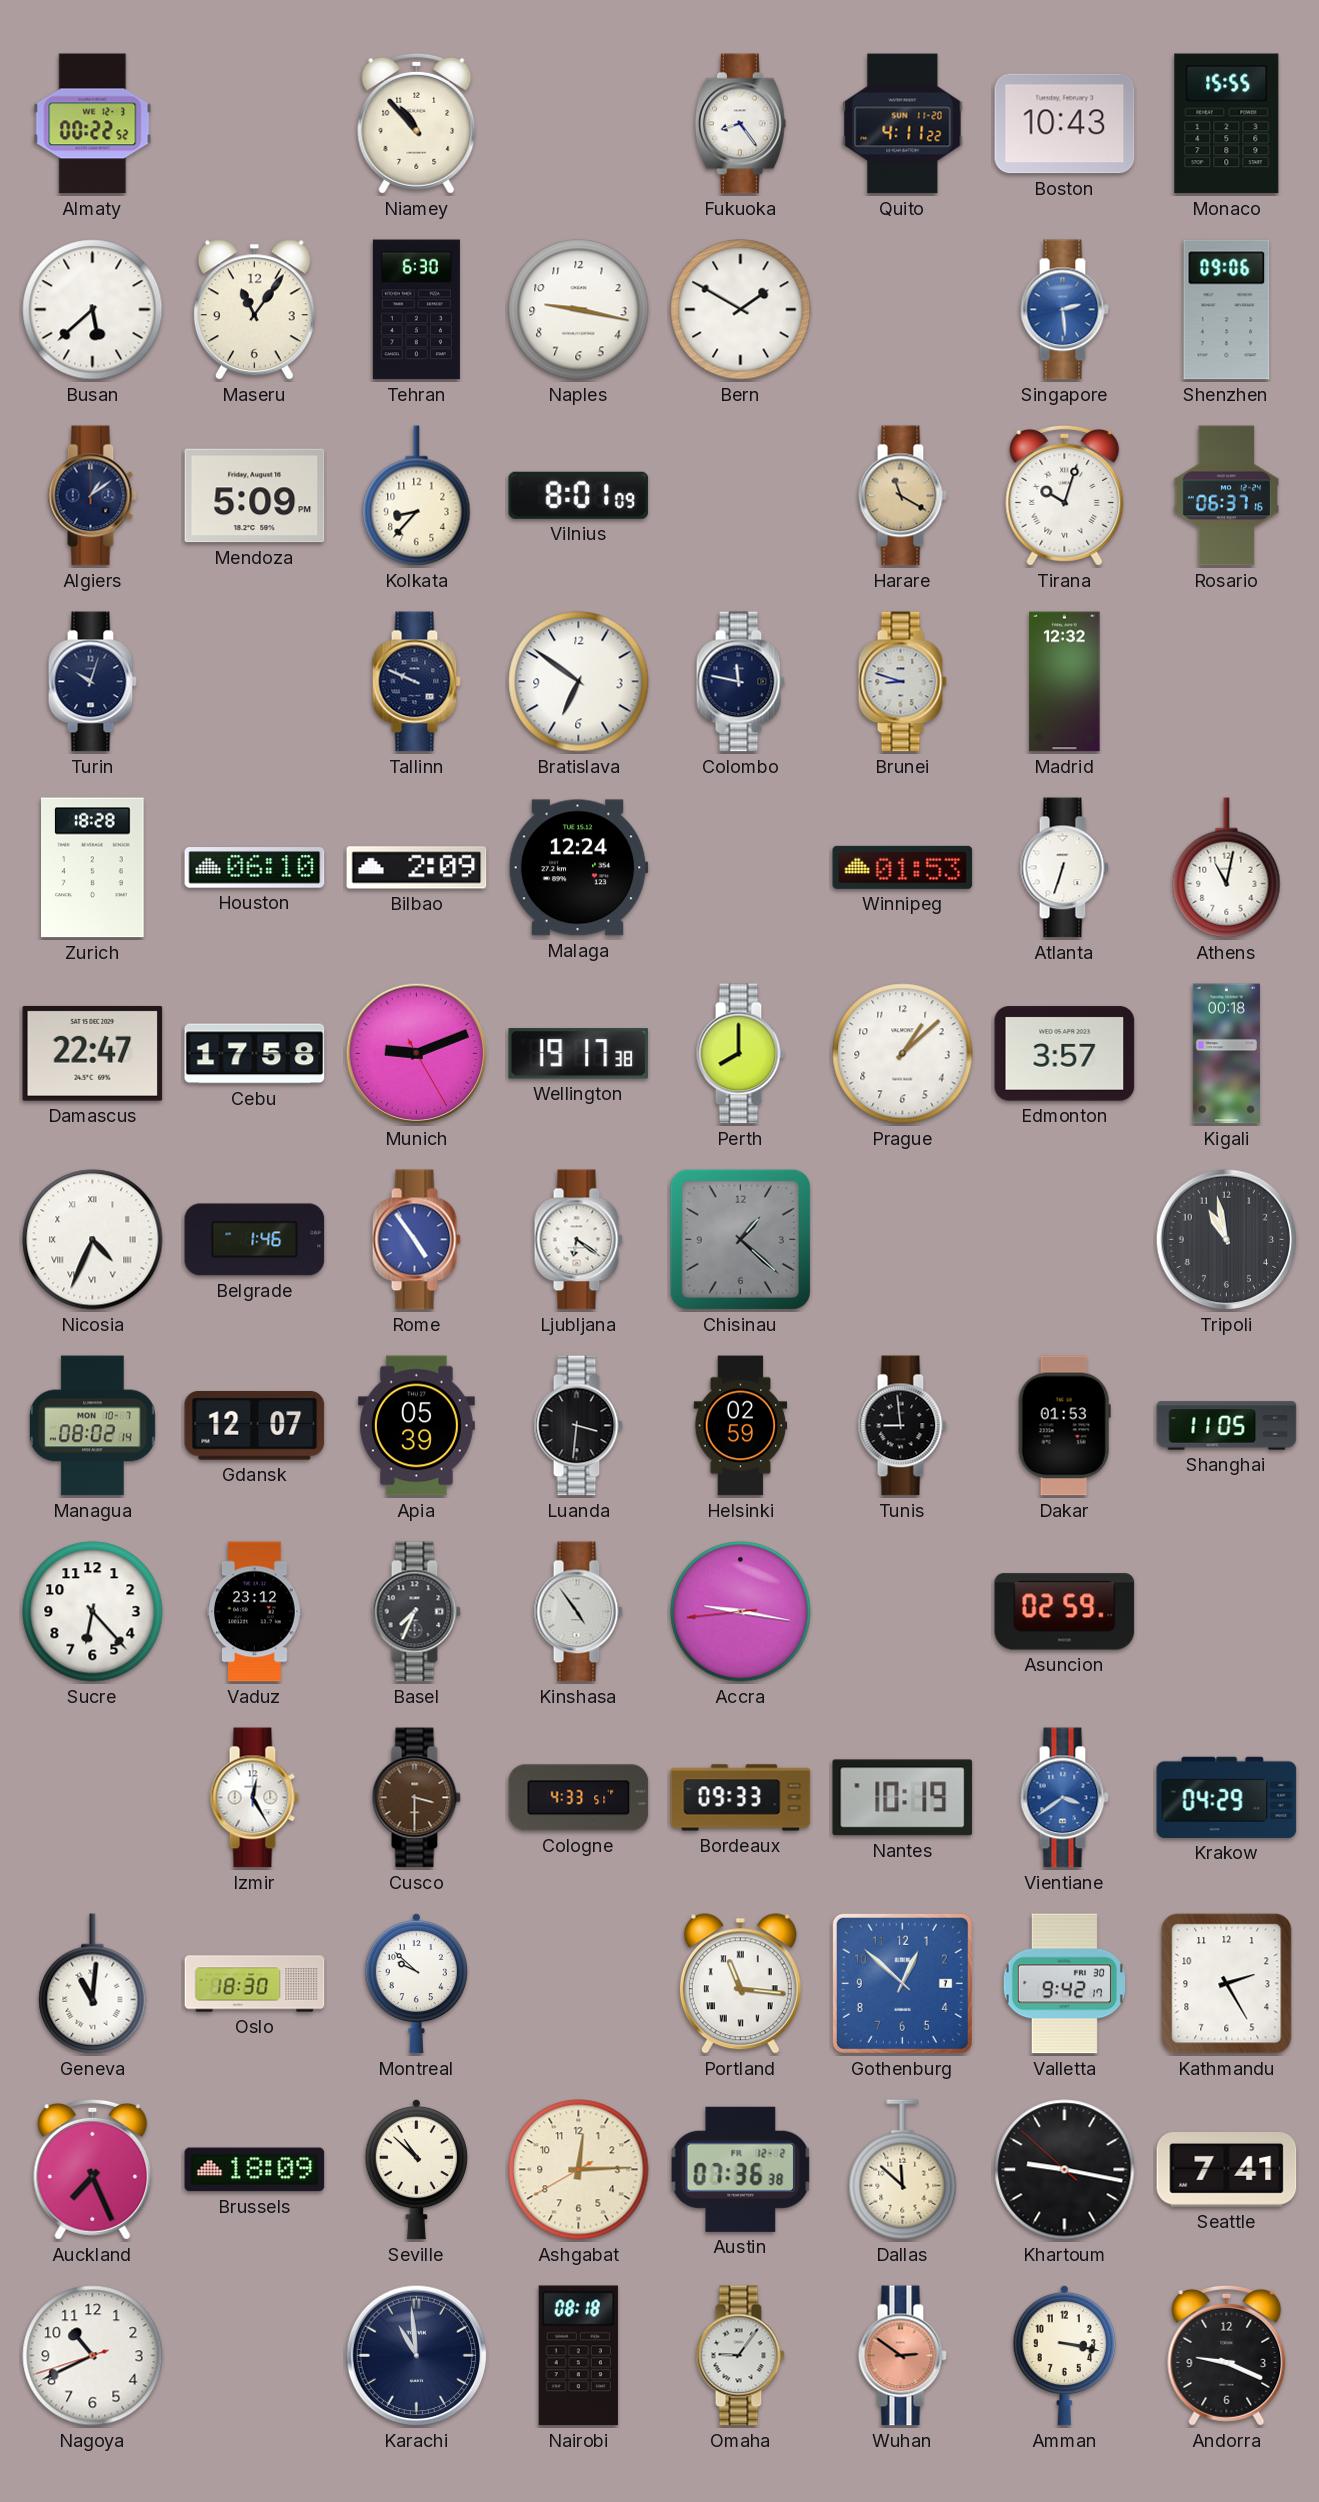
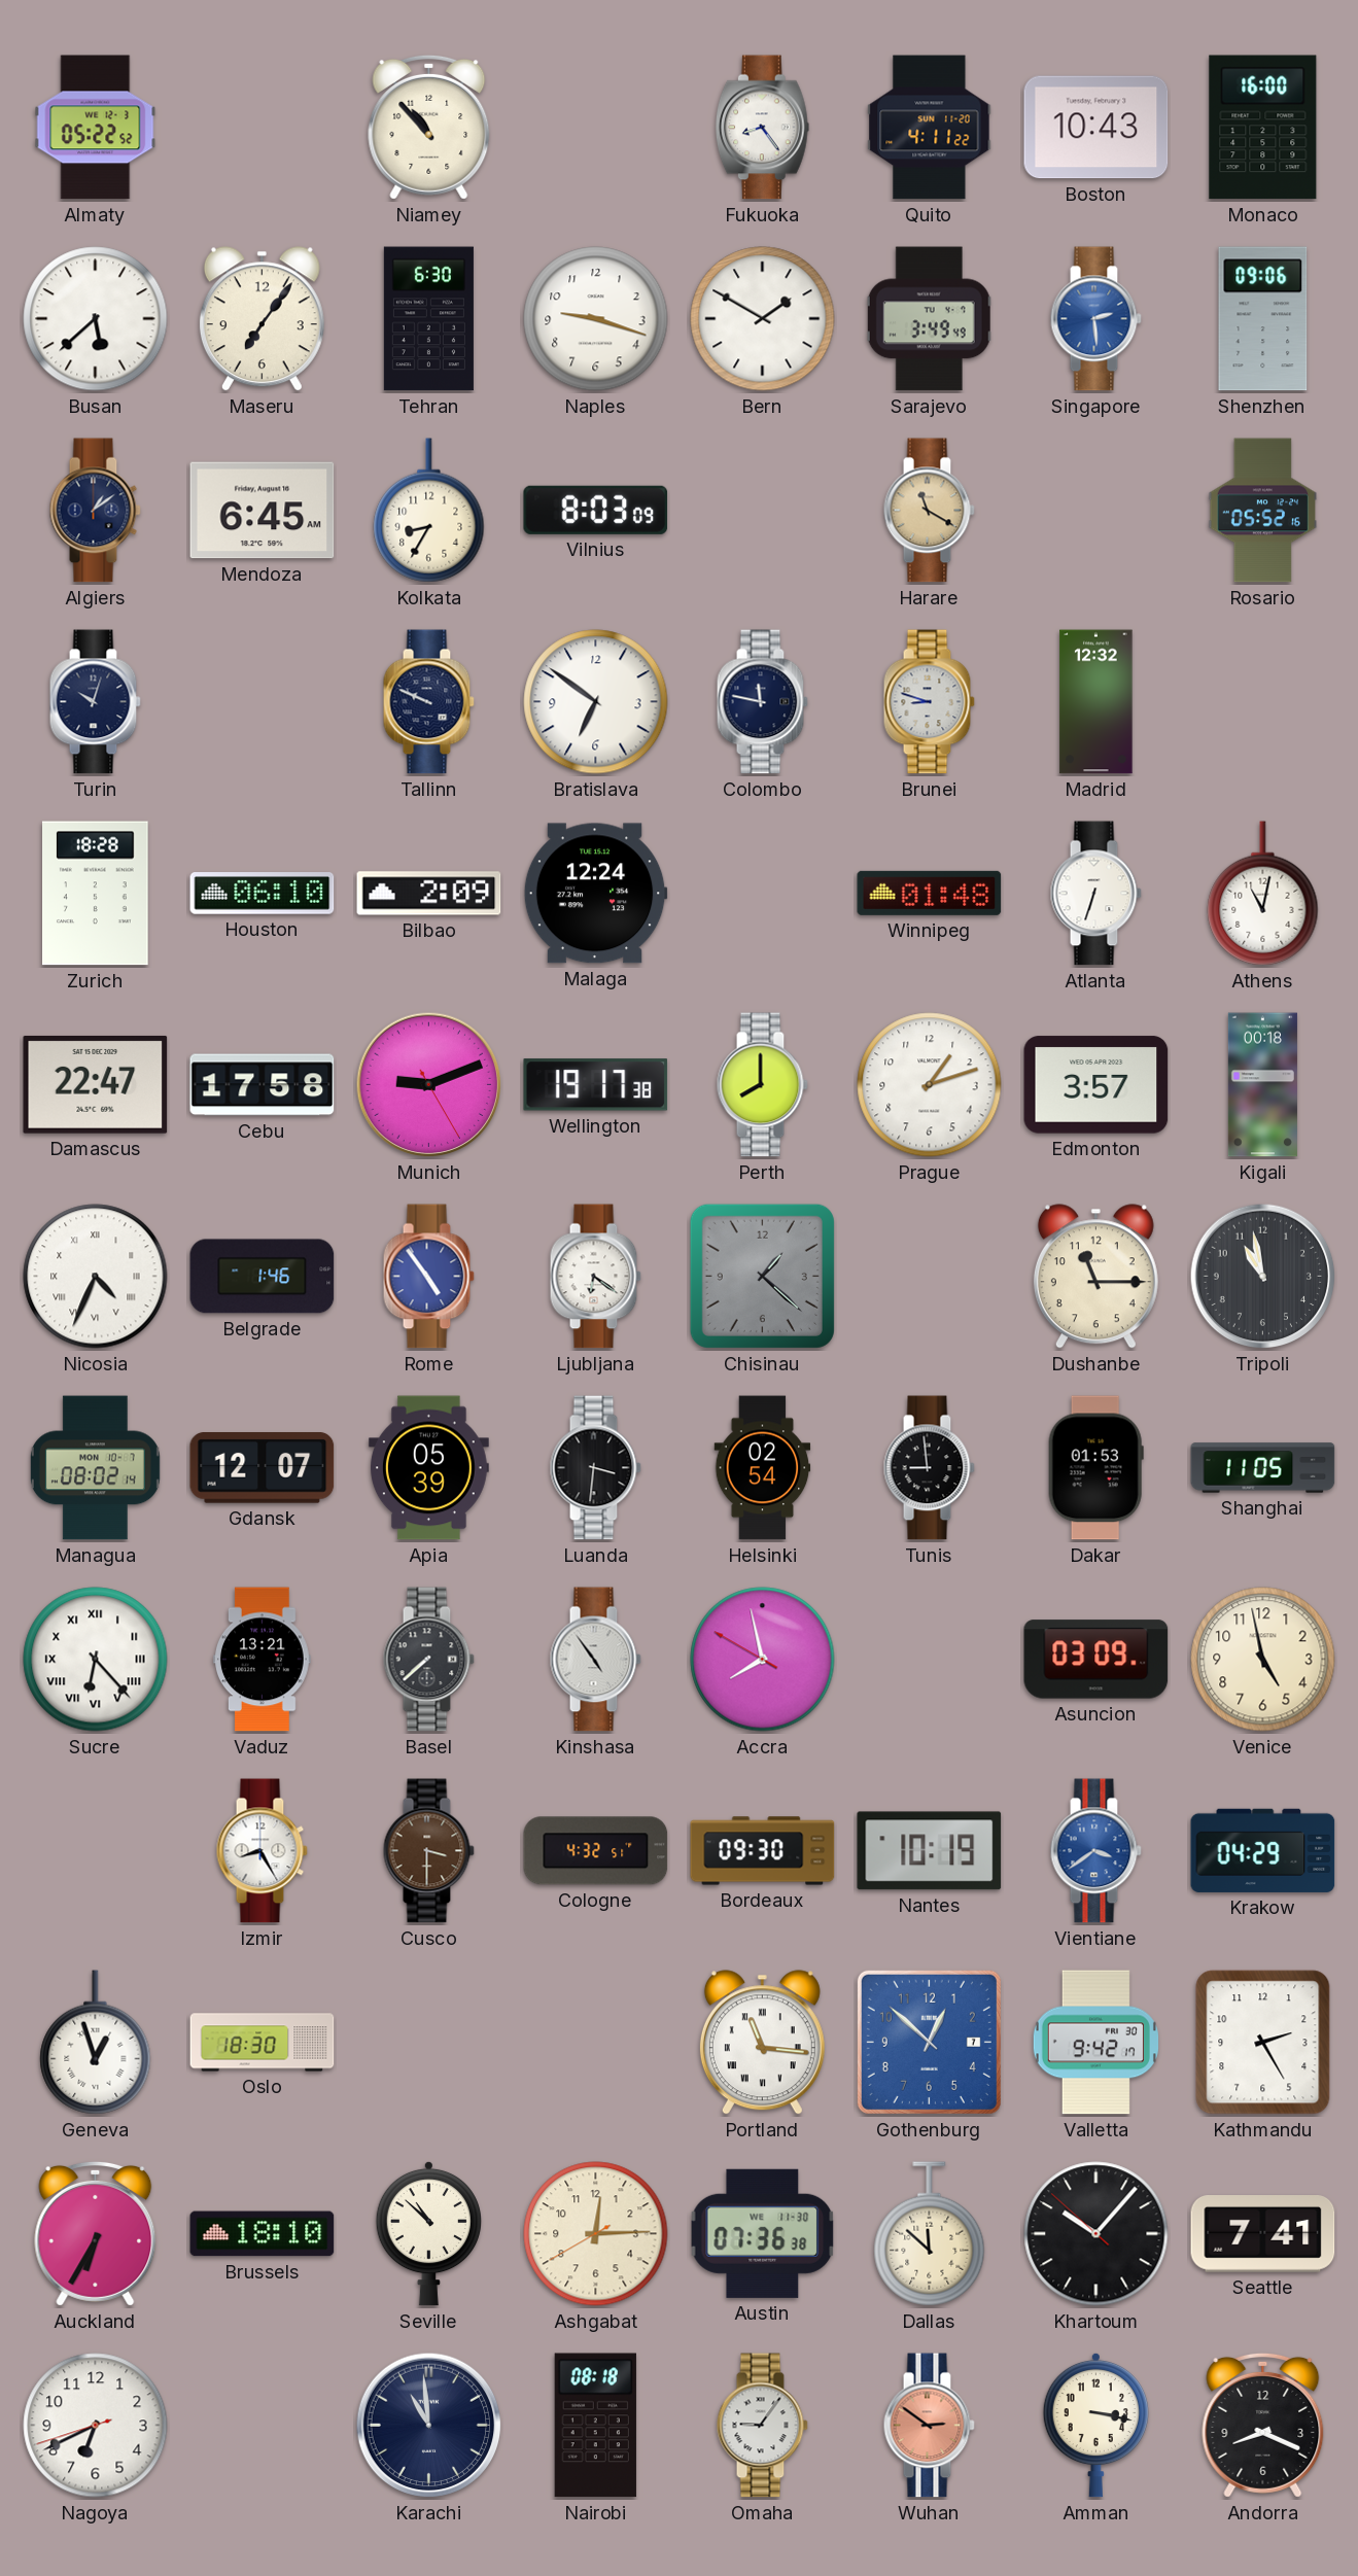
Almaty: 00:22 -> 05:22
Monaco: 15:55 -> 16:00
Maseru: 11:06 -> 7:06
Naples: 9:17 -> 9:18
Sarajevo: none -> 3:49
Mendoza: 5:09 -> 6:45
Kolkata: 8:37 -> 8:35
Vilnius: 8:01 -> 8:03
Tirana: 10:03 -> none
Rosario: 06:37 -> 05:52
Winnipeg: 01:53 -> 01:48
Prague: 1:08 -> 1:12
Dushanbe: none -> 11:15
Helsinki: 02:59 -> 02:54
Sucre numerals: Arabic -> Roman
Vaduz: 23:12 -> 13:21
Basel: 7:34 -> 7:38
Accra: 9:16 -> 7:57
Asuncion: 02:59 -> 03:09
Venice: none -> 4:58
Izmir: 12:25 -> 8:25
Cologne: 4:33 -> 4:32
Bordeaux: 09:33 -> 09:30
Geneva: 11:01 -> 12:57
Montreal: 9:52 -> none
Auckland: 7:26 -> 6:35
Brussels: 18:09 -> 18:10
Austin date: FR 12-2 -> WE 11-30
Khartoum: 9:16 -> 10:06
Nagoya: 10:40 -> 6:40
Andorra: 9:19 -> 8:19
